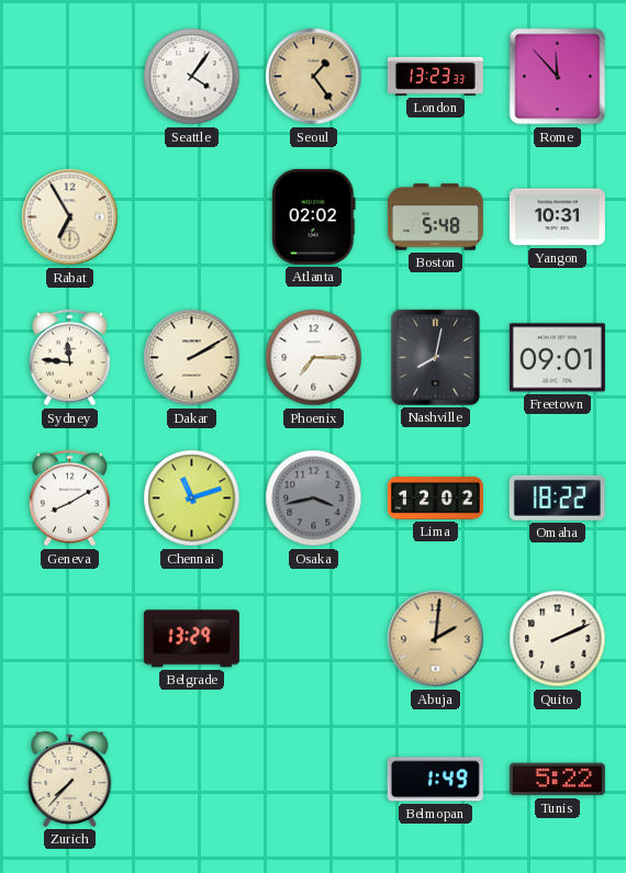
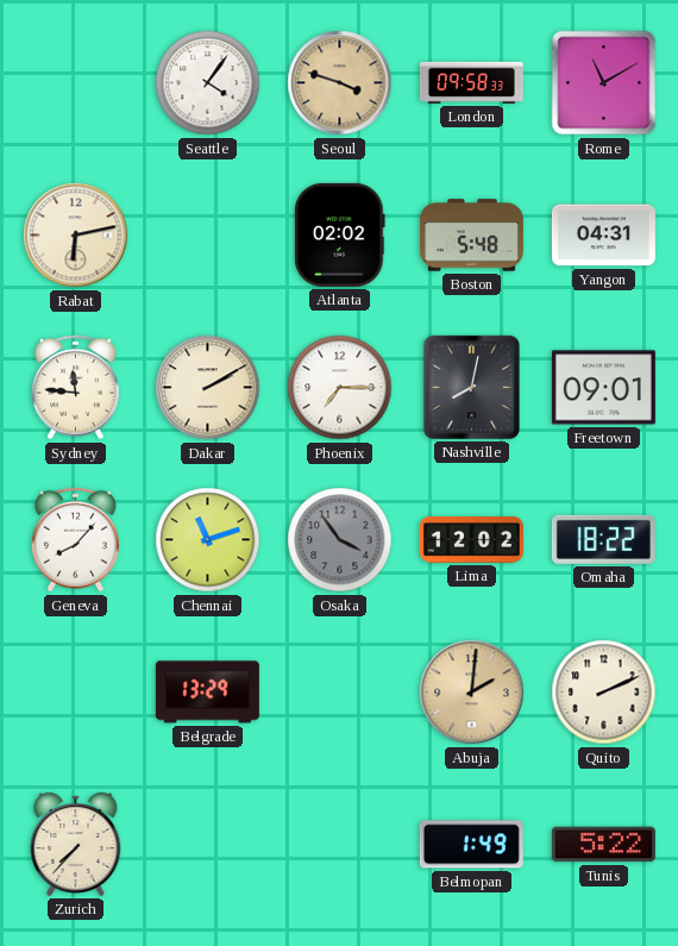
Seoul: 1:24 -> 3:48
London: 13:23 -> 09:58
Rome: 11:53 -> 11:10
Rabat: 6:55 -> 6:13
Yangon: 10:31 -> 04:31
Geneva: 8:10 -> 8:07
Osaka: 3:43 -> 3:54
